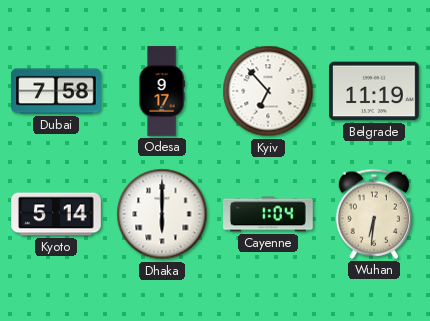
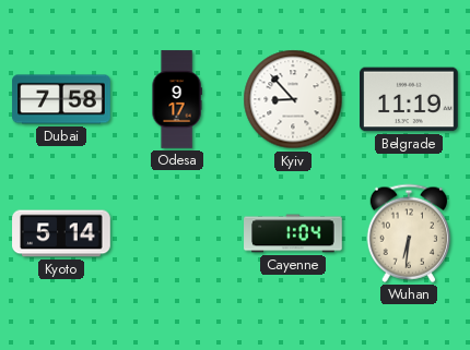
Kyiv: 6:53 -> 8:53
Dhaka: 6:00 -> none
